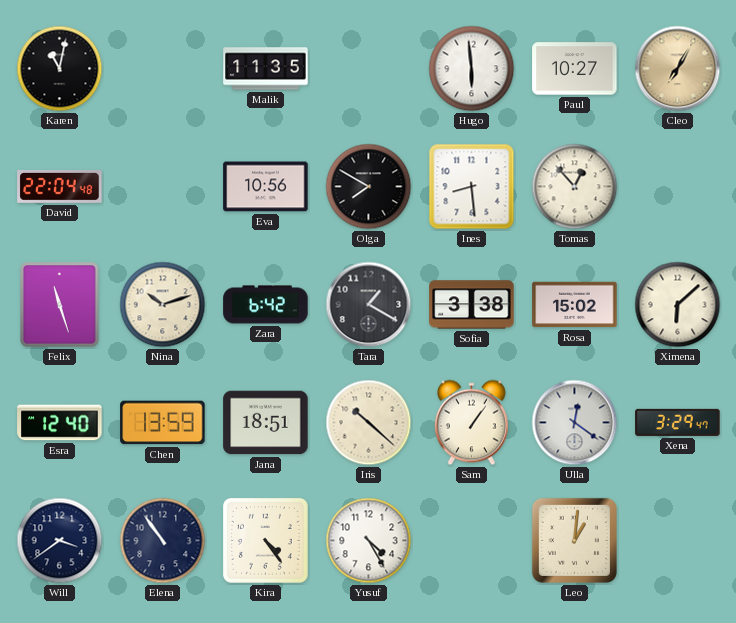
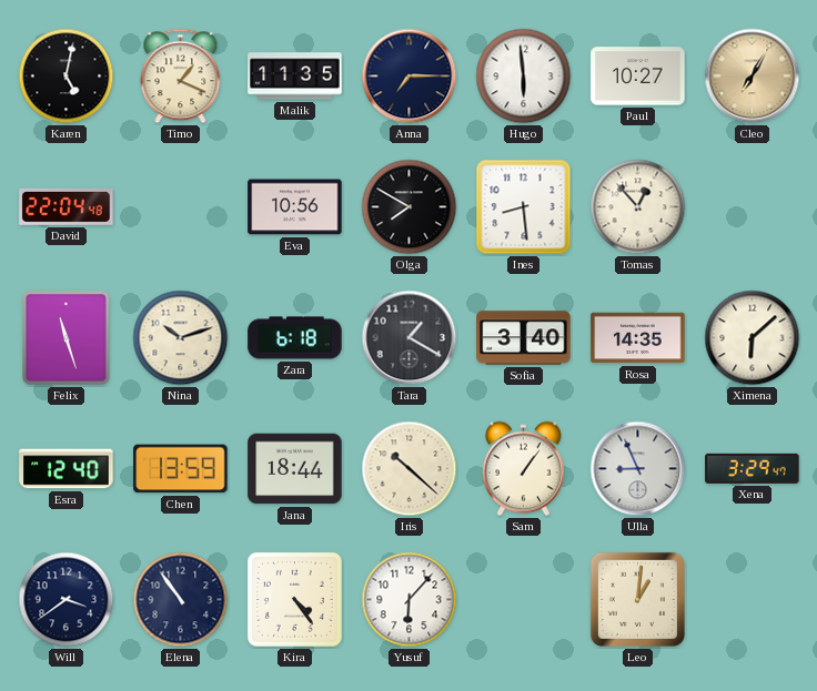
Karen: 11:02 -> 5:02
Timo: none -> 1:19
Anna: none -> 7:15
Zara: 6:42 -> 6:18
Sofia: 3:38 -> 3:40
Rosa: 15:02 -> 14:35
Jana: 18:51 -> 18:44
Ulla: 12:21 -> 8:56
Yusuf: 4:25 -> 6:07
